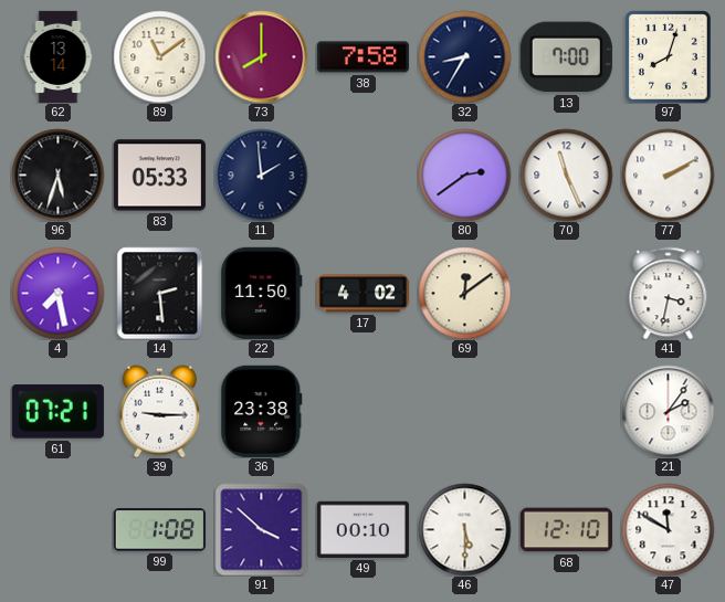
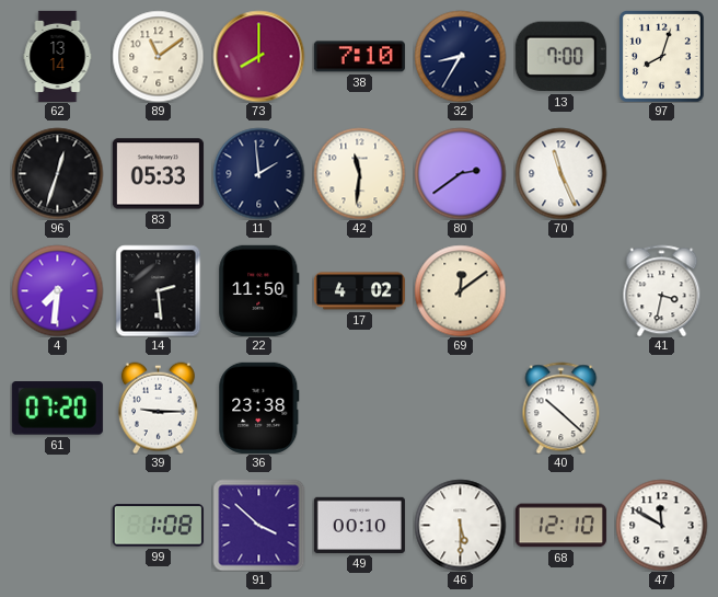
38: 7:58 -> 7:10
96: 5:33 -> 12:33
42: none -> 11:31
77: 2:10 -> none
4: 7:28 -> 7:31
61: 07:21 -> 07:20
40: none -> 10:22
21: 2:06 -> none
